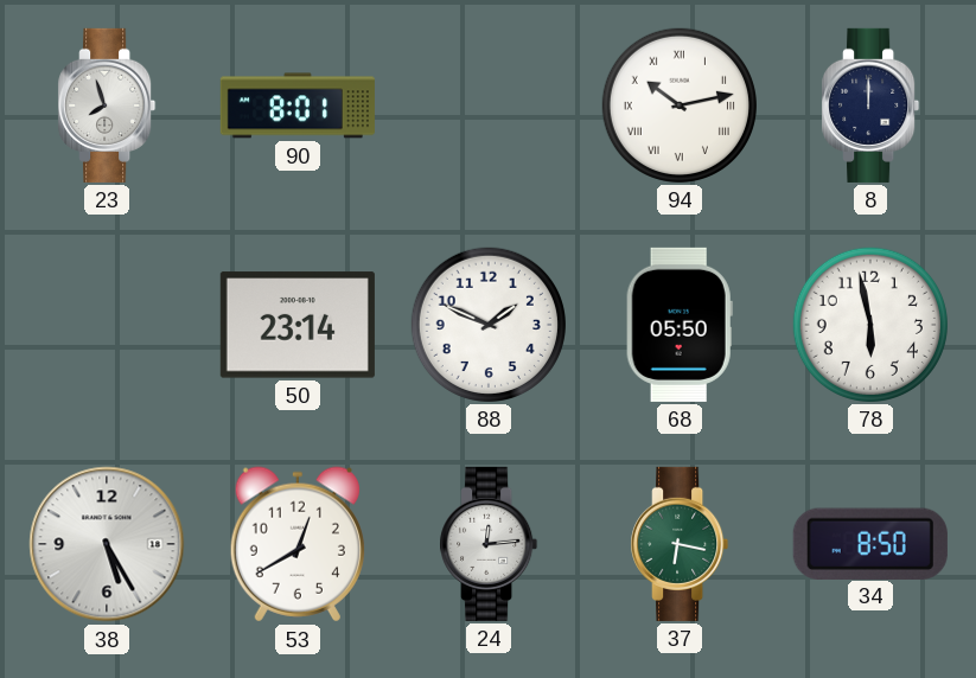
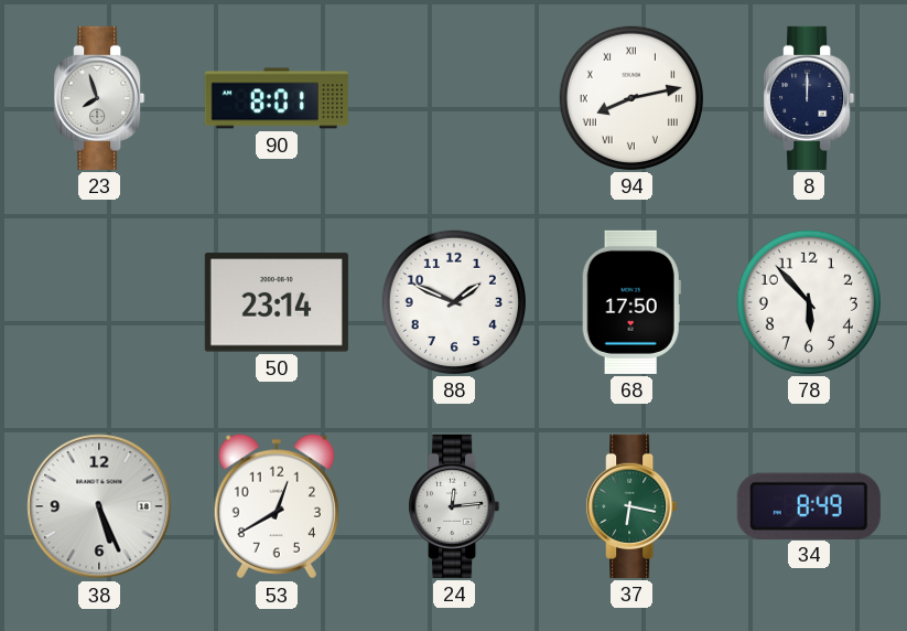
94: 10:13 -> 8:13
68: 05:50 -> 17:50
78: 5:58 -> 5:53
38: 5:25 -> 5:26
34: 8:50 -> 8:49
